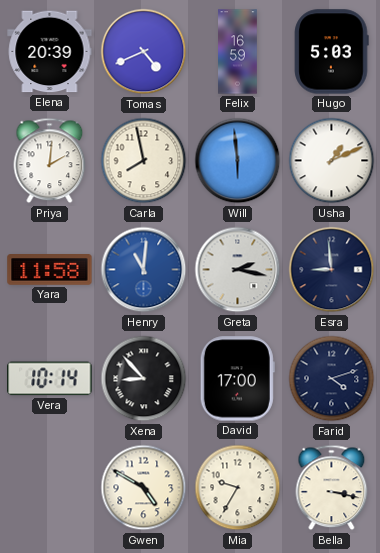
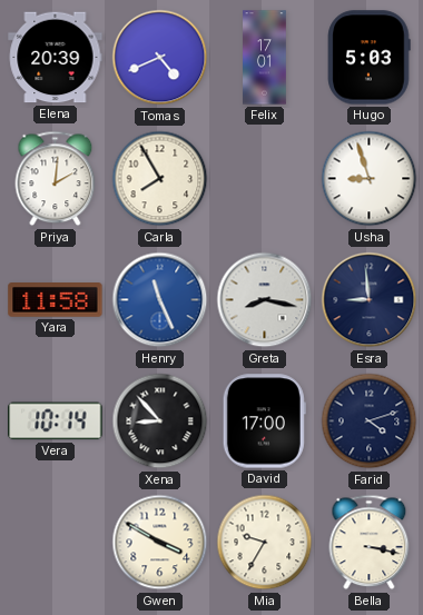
Felix: 16:59 -> 17:01
Carla: 7:58 -> 7:55
Will: 5:59 -> none
Usha: 1:11 -> 8:57
Henry: 11:01 -> 11:26
Greta: 2:17 -> 8:17
Gwen: 4:50 -> 3:50
